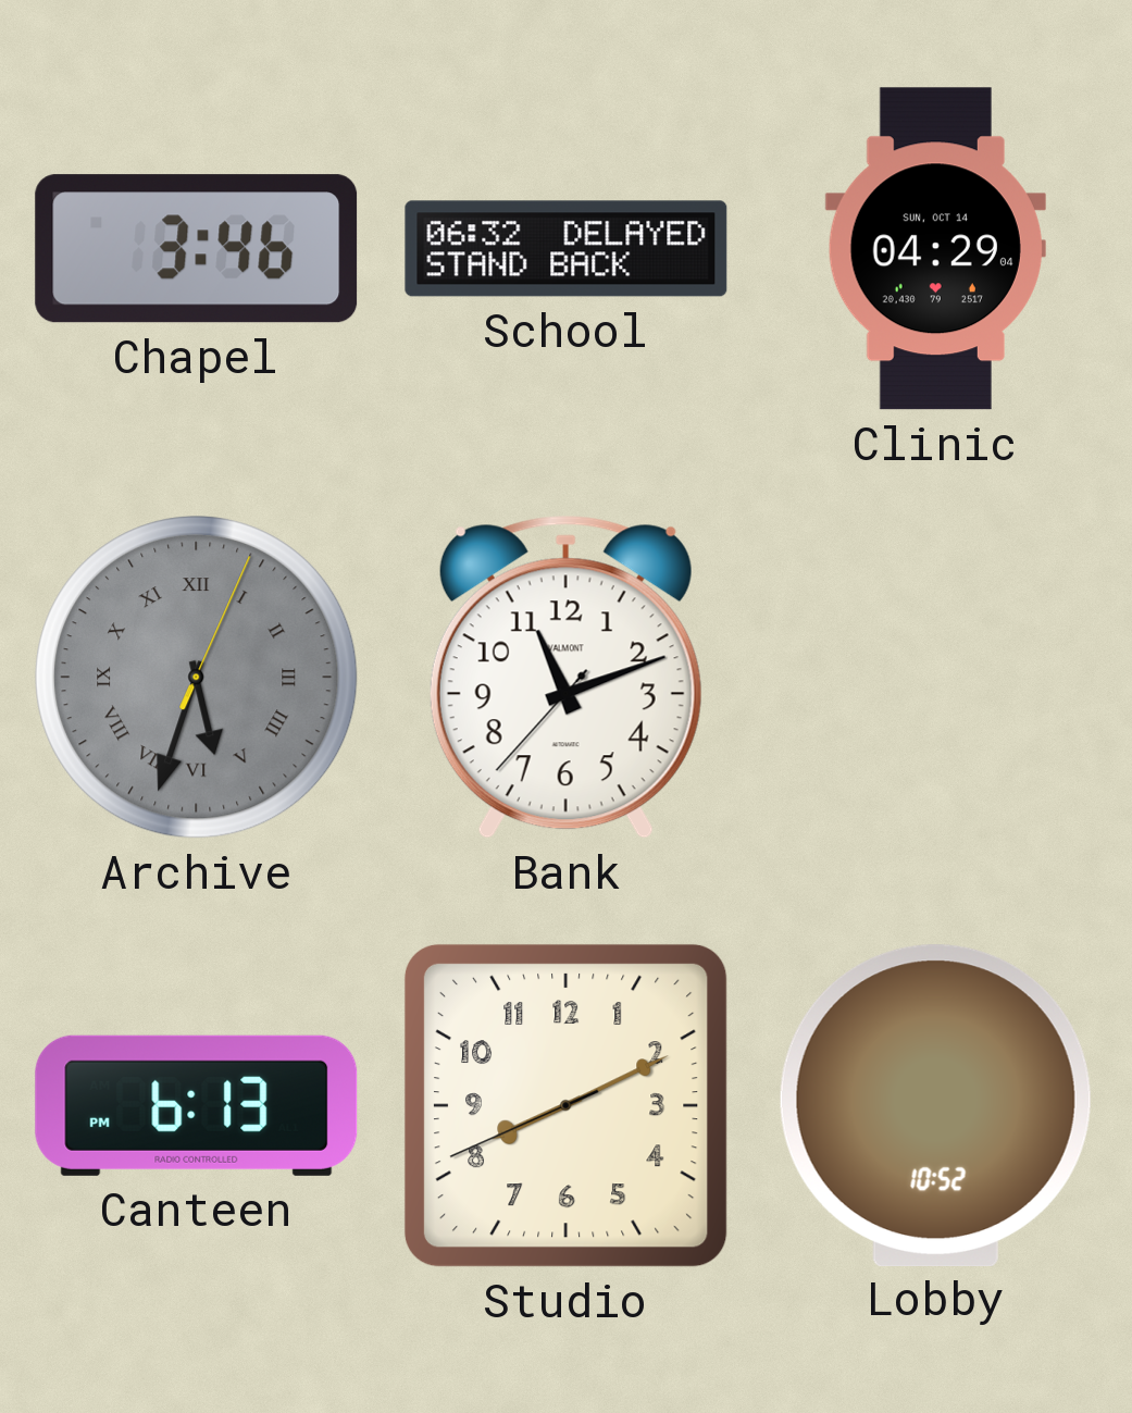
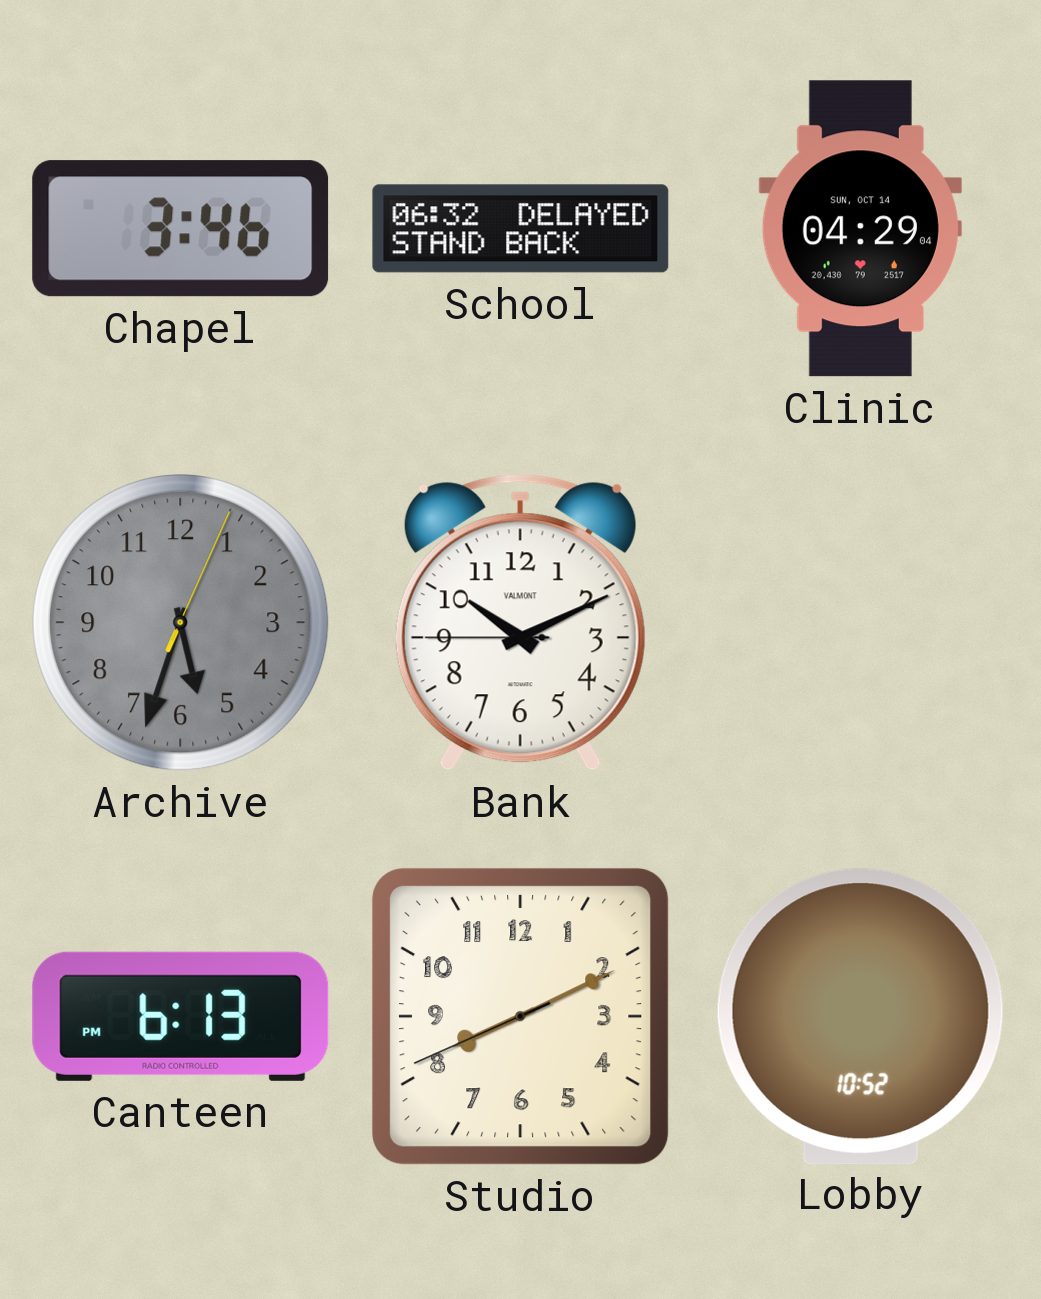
Archive numerals: Roman -> Arabic
Bank: 11:11 -> 10:10
